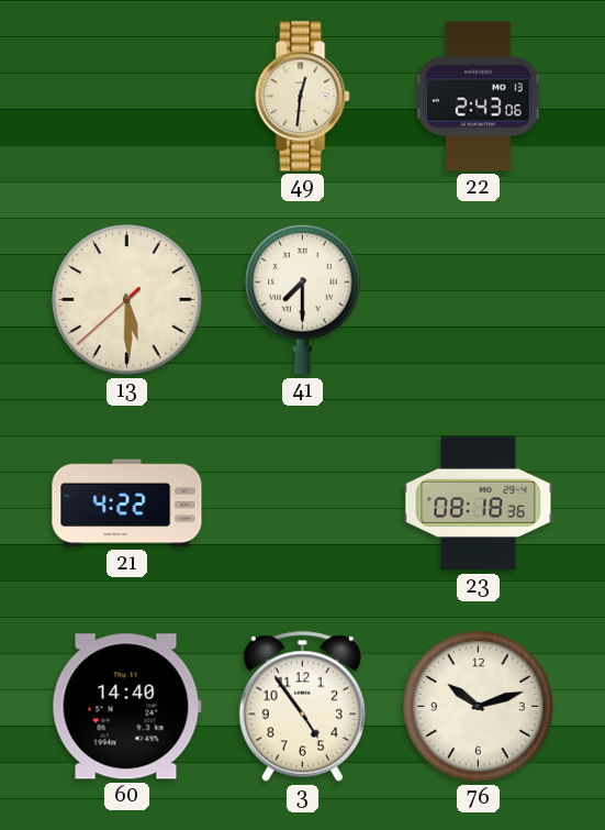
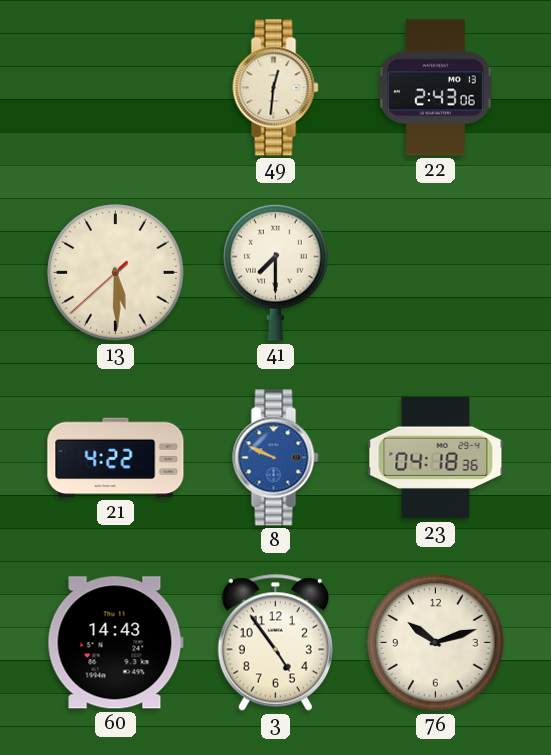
8: none -> 9:49
23: 08:18 -> 04:18
60: 14:40 -> 14:43
